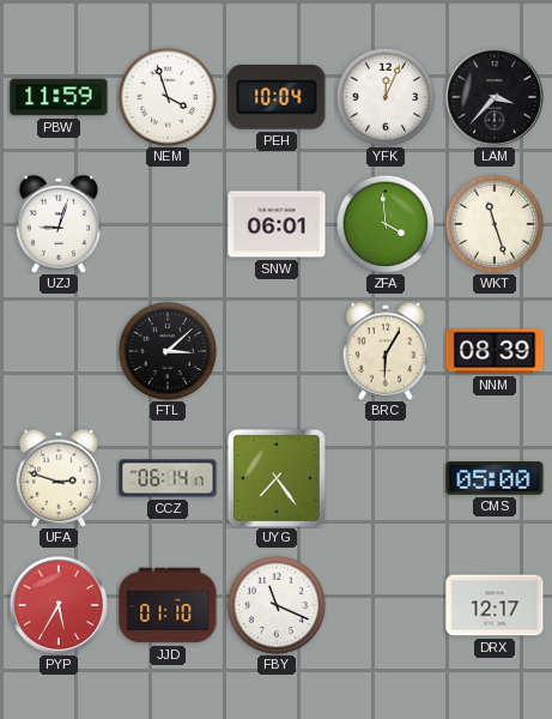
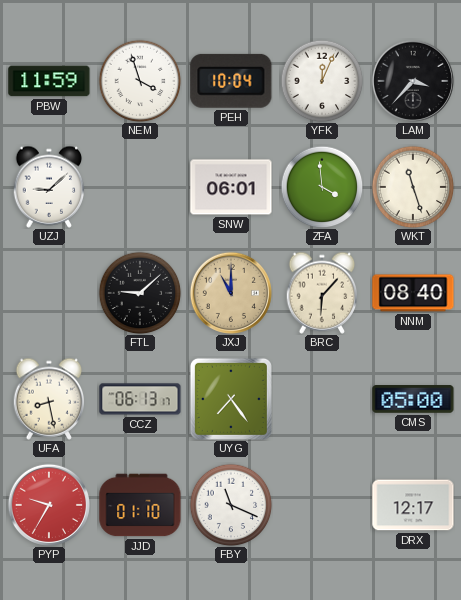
UZJ: 9:03 -> 9:08
FTL: 3:08 -> 9:08
JXJ: none -> 11:00
BRC: 6:05 -> 6:07
NNM: 08:39 -> 08:40
UFA: 2:48 -> 8:28
CCZ: 06:14 -> 06:13
PYP: 5:35 -> 9:35
